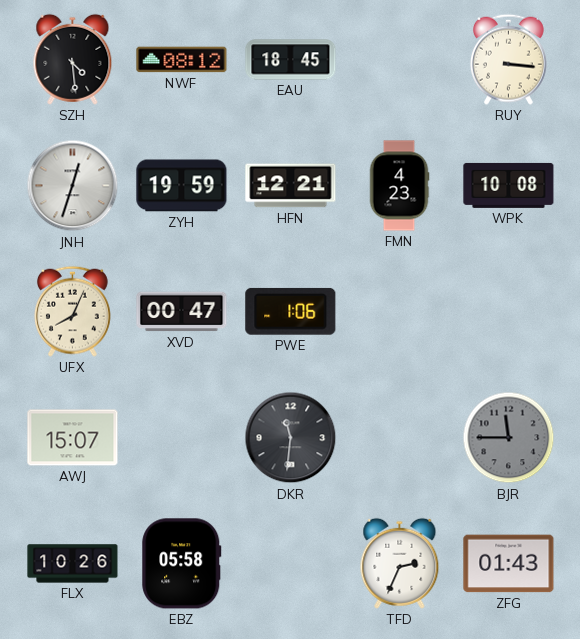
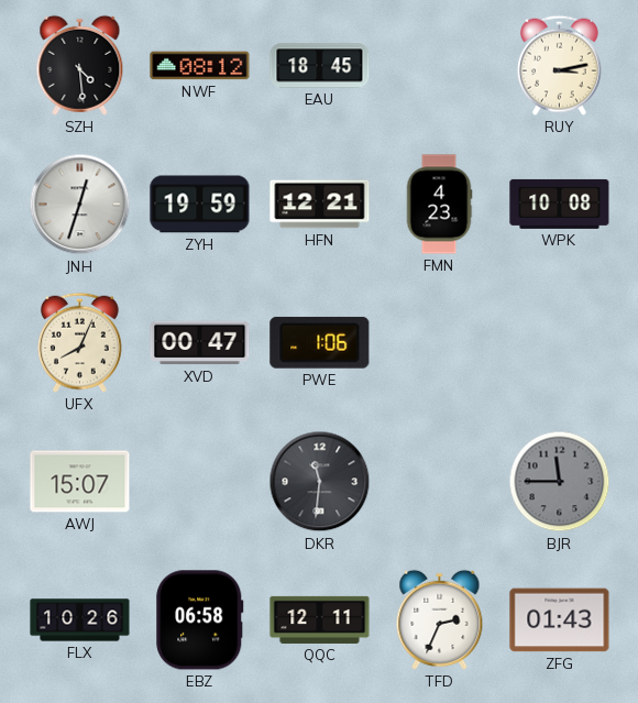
RUY: 3:16 -> 3:13
EBZ: 05:58 -> 06:58
QQC: none -> 12:11
